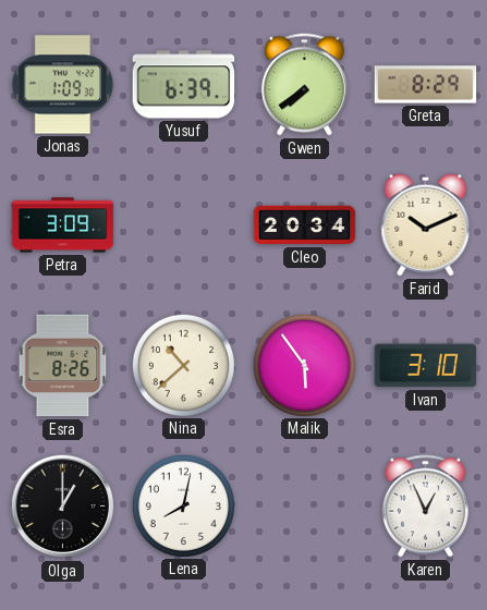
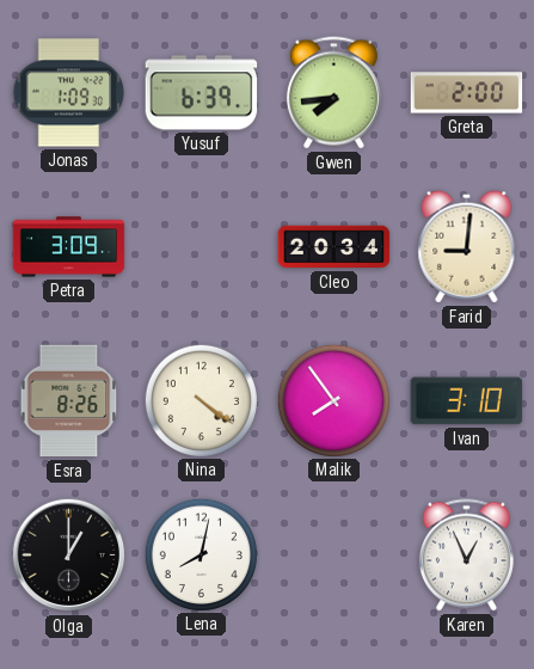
Gwen: 7:39 -> 7:44
Greta: 8:29 -> 2:00
Farid: 10:11 -> 9:01
Nina: 10:38 -> 4:21
Malik: 5:54 -> 7:54
